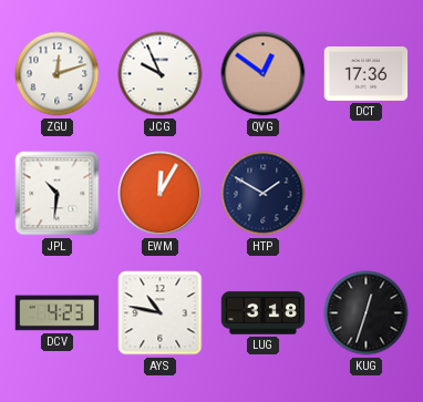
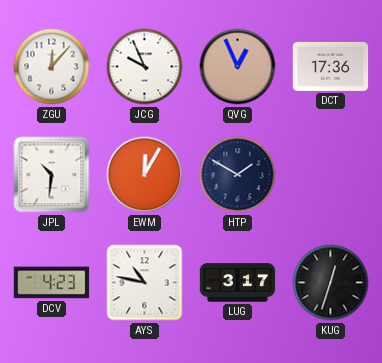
ZGU: 12:12 -> 12:07
QVG: 12:51 -> 12:56
LUG: 3:18 -> 3:17
